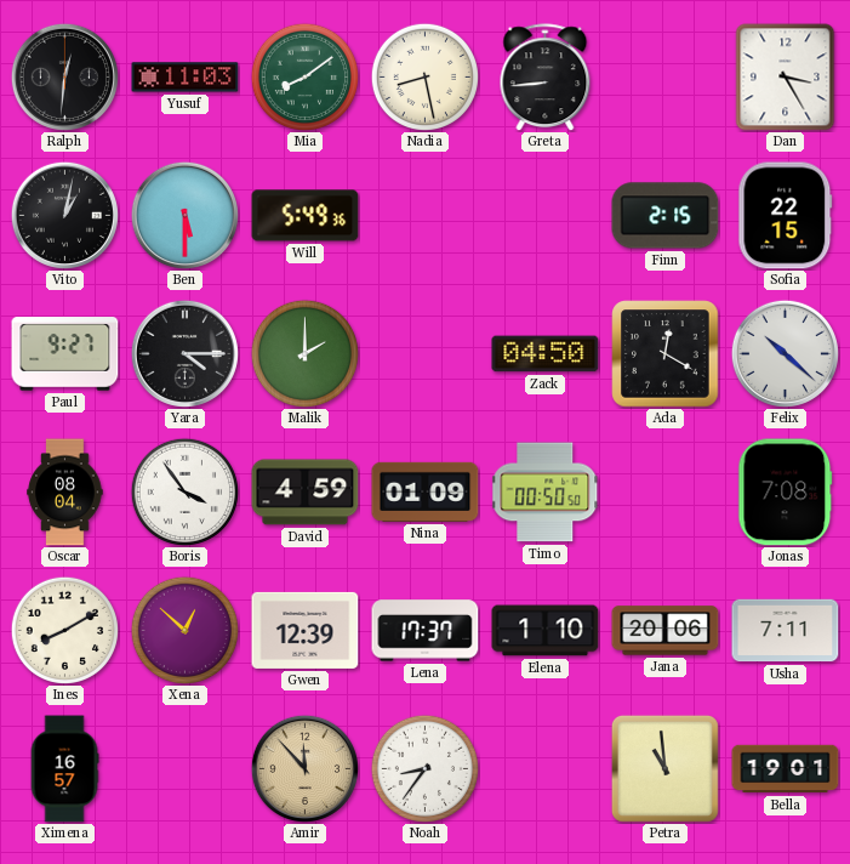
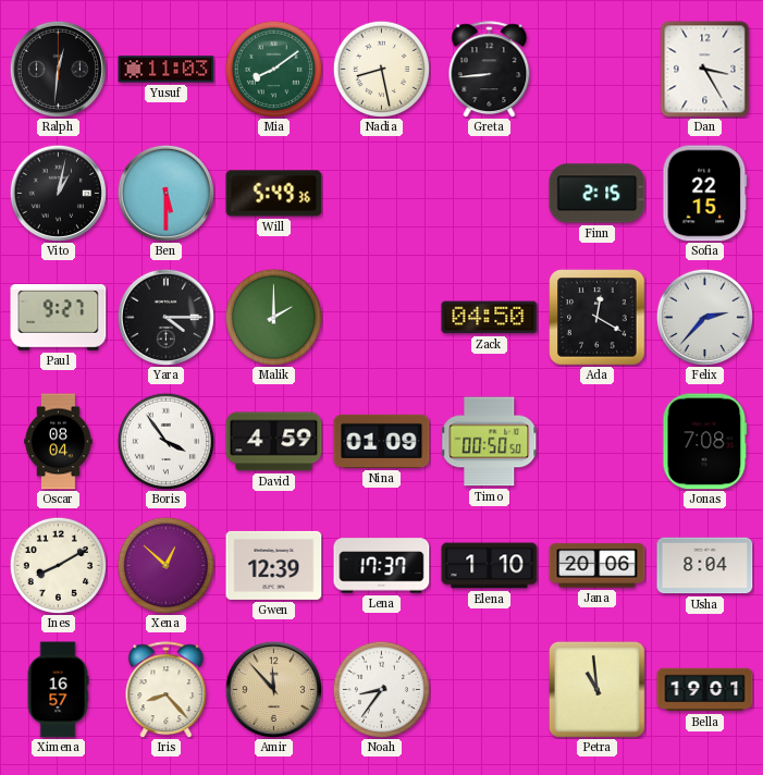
Felix: 10:22 -> 2:37
Usha: 7:11 -> 8:04
Iris: none -> 8:23
